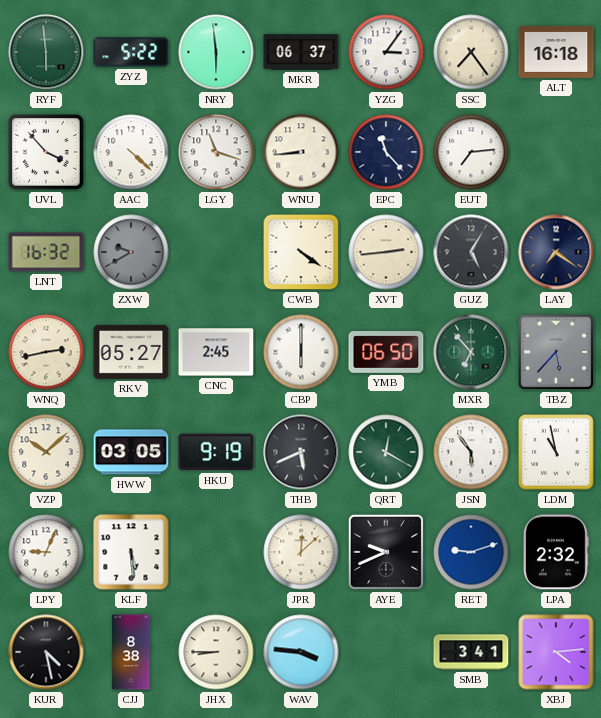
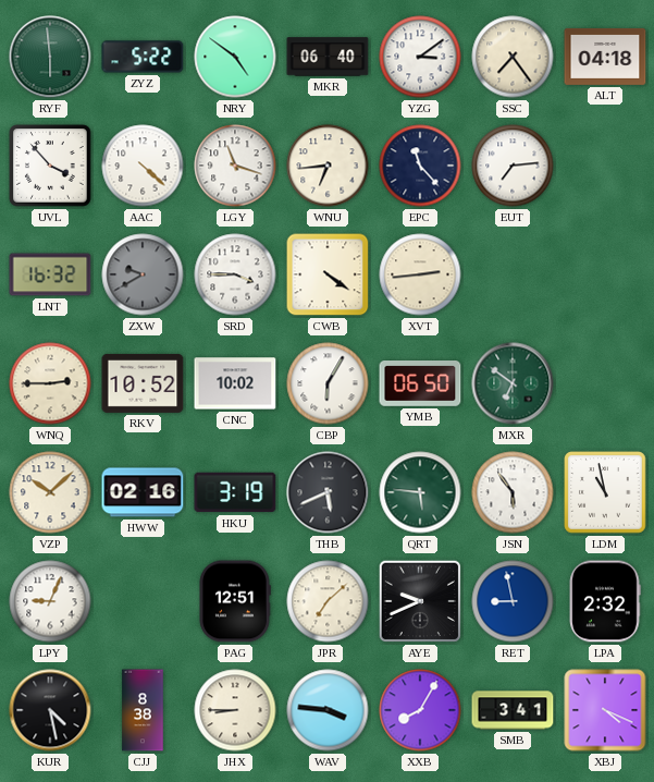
NRY: 5:59 -> 4:51
MKR: 06:37 -> 06:40
YZG: 3:06 -> 3:09
ALT: 16:18 -> 04:18
WNU: 8:44 -> 6:44
SRD: none -> 3:45
GUZ: 5:05 -> none
LAY: 7:21 -> none
WNQ: 2:43 -> 2:45
RKV: 05:27 -> 10:52
CNC: 2:45 -> 10:02
CBP: 6:00 -> 6:05
MXR: 6:53 -> 6:51
TBZ: 5:37 -> none
HWW: 03:05 -> 02:16
HKU: 9:19 -> 3:19
QRT: 12:20 -> 5:46
KLF: 5:29 -> none
PAG: none -> 12:51
JPR: 12:08 -> 7:08
RET: 9:12 -> 8:58
XXB: none -> 8:05
XBJ: 4:14 -> 4:19
